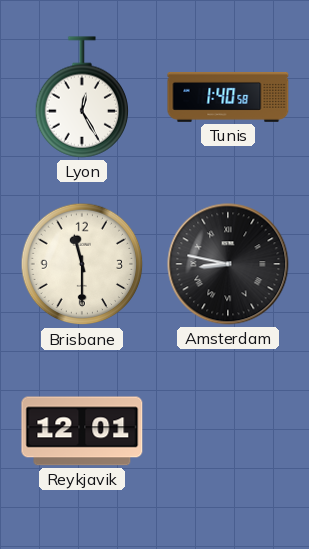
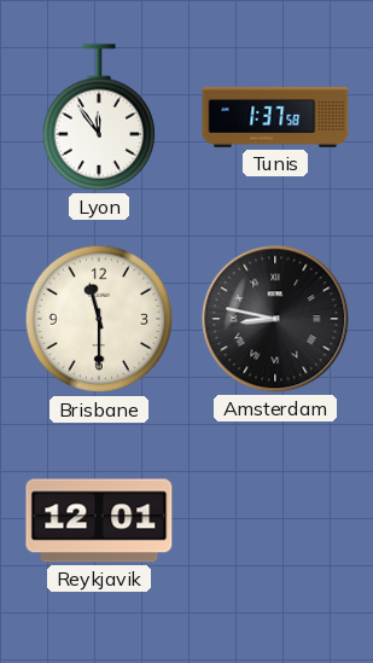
Lyon: 12:25 -> 11:54
Tunis: 1:40 -> 1:37
